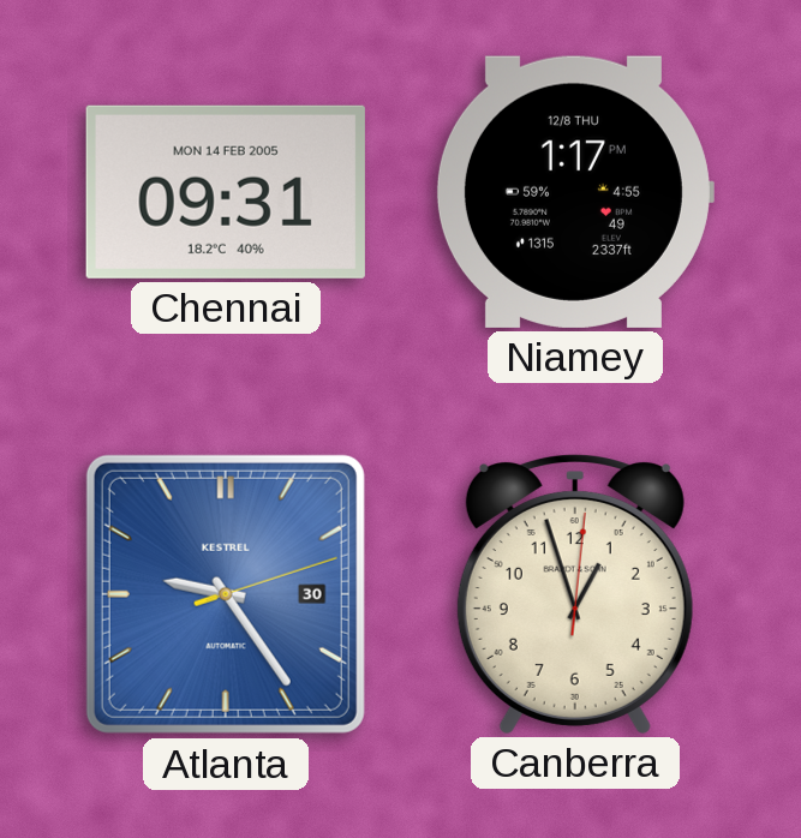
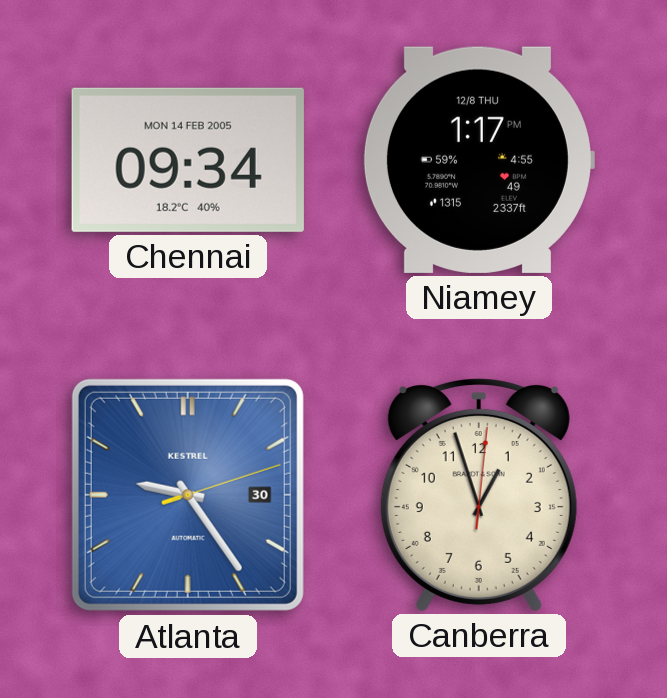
Chennai: 09:31 -> 09:34
